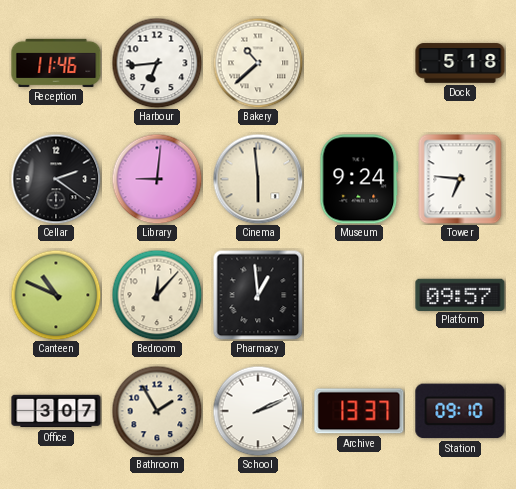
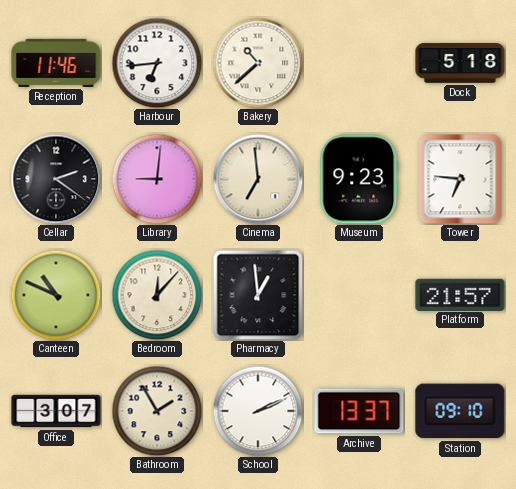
Cinema: 5:59 -> 6:59
Museum: 9:24 -> 9:23
Platform: 09:57 -> 21:57
